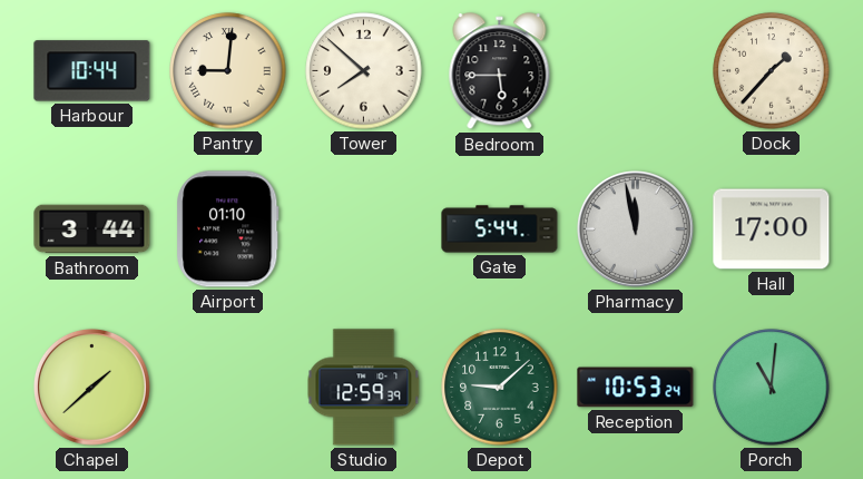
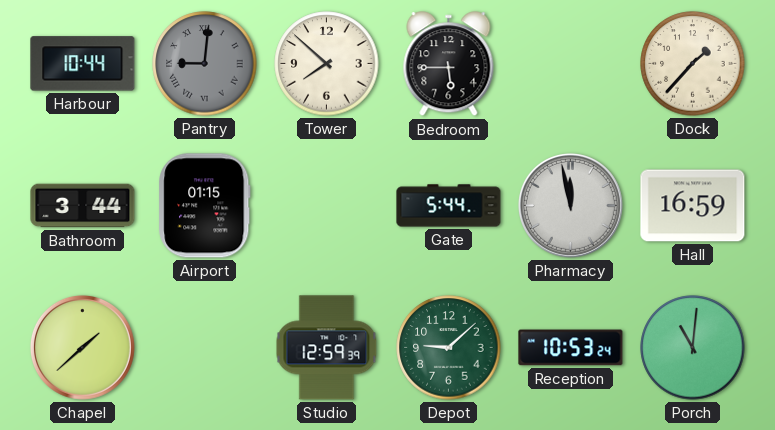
Pantry dial: cream -> grey
Airport: 01:10 -> 01:15
Hall: 17:00 -> 16:59
